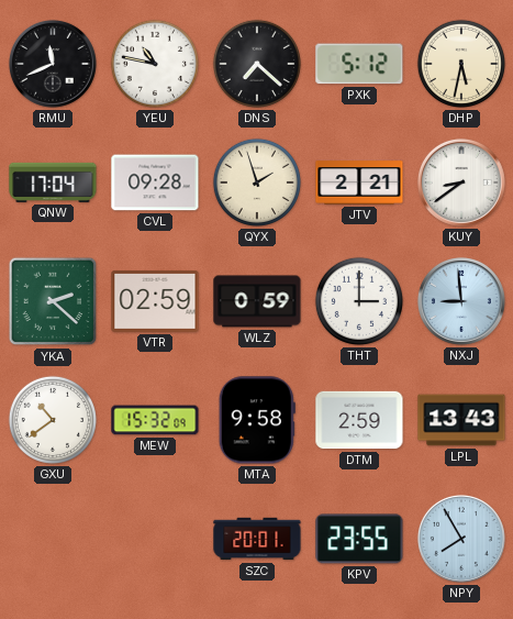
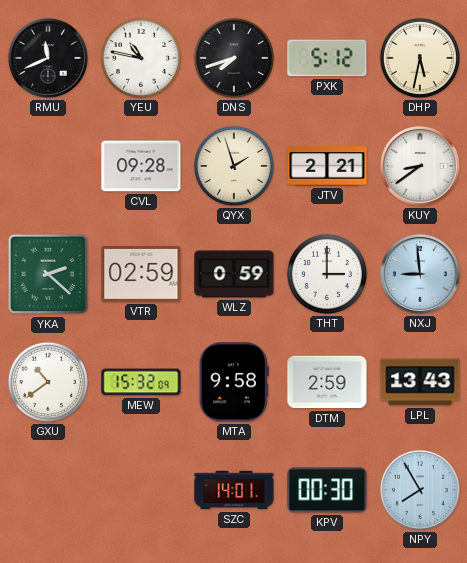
DNS: 7:22 -> 7:42
QNW: 17:04 -> none
SZC: 20:01 -> 14:01
KPV: 23:55 -> 00:30
